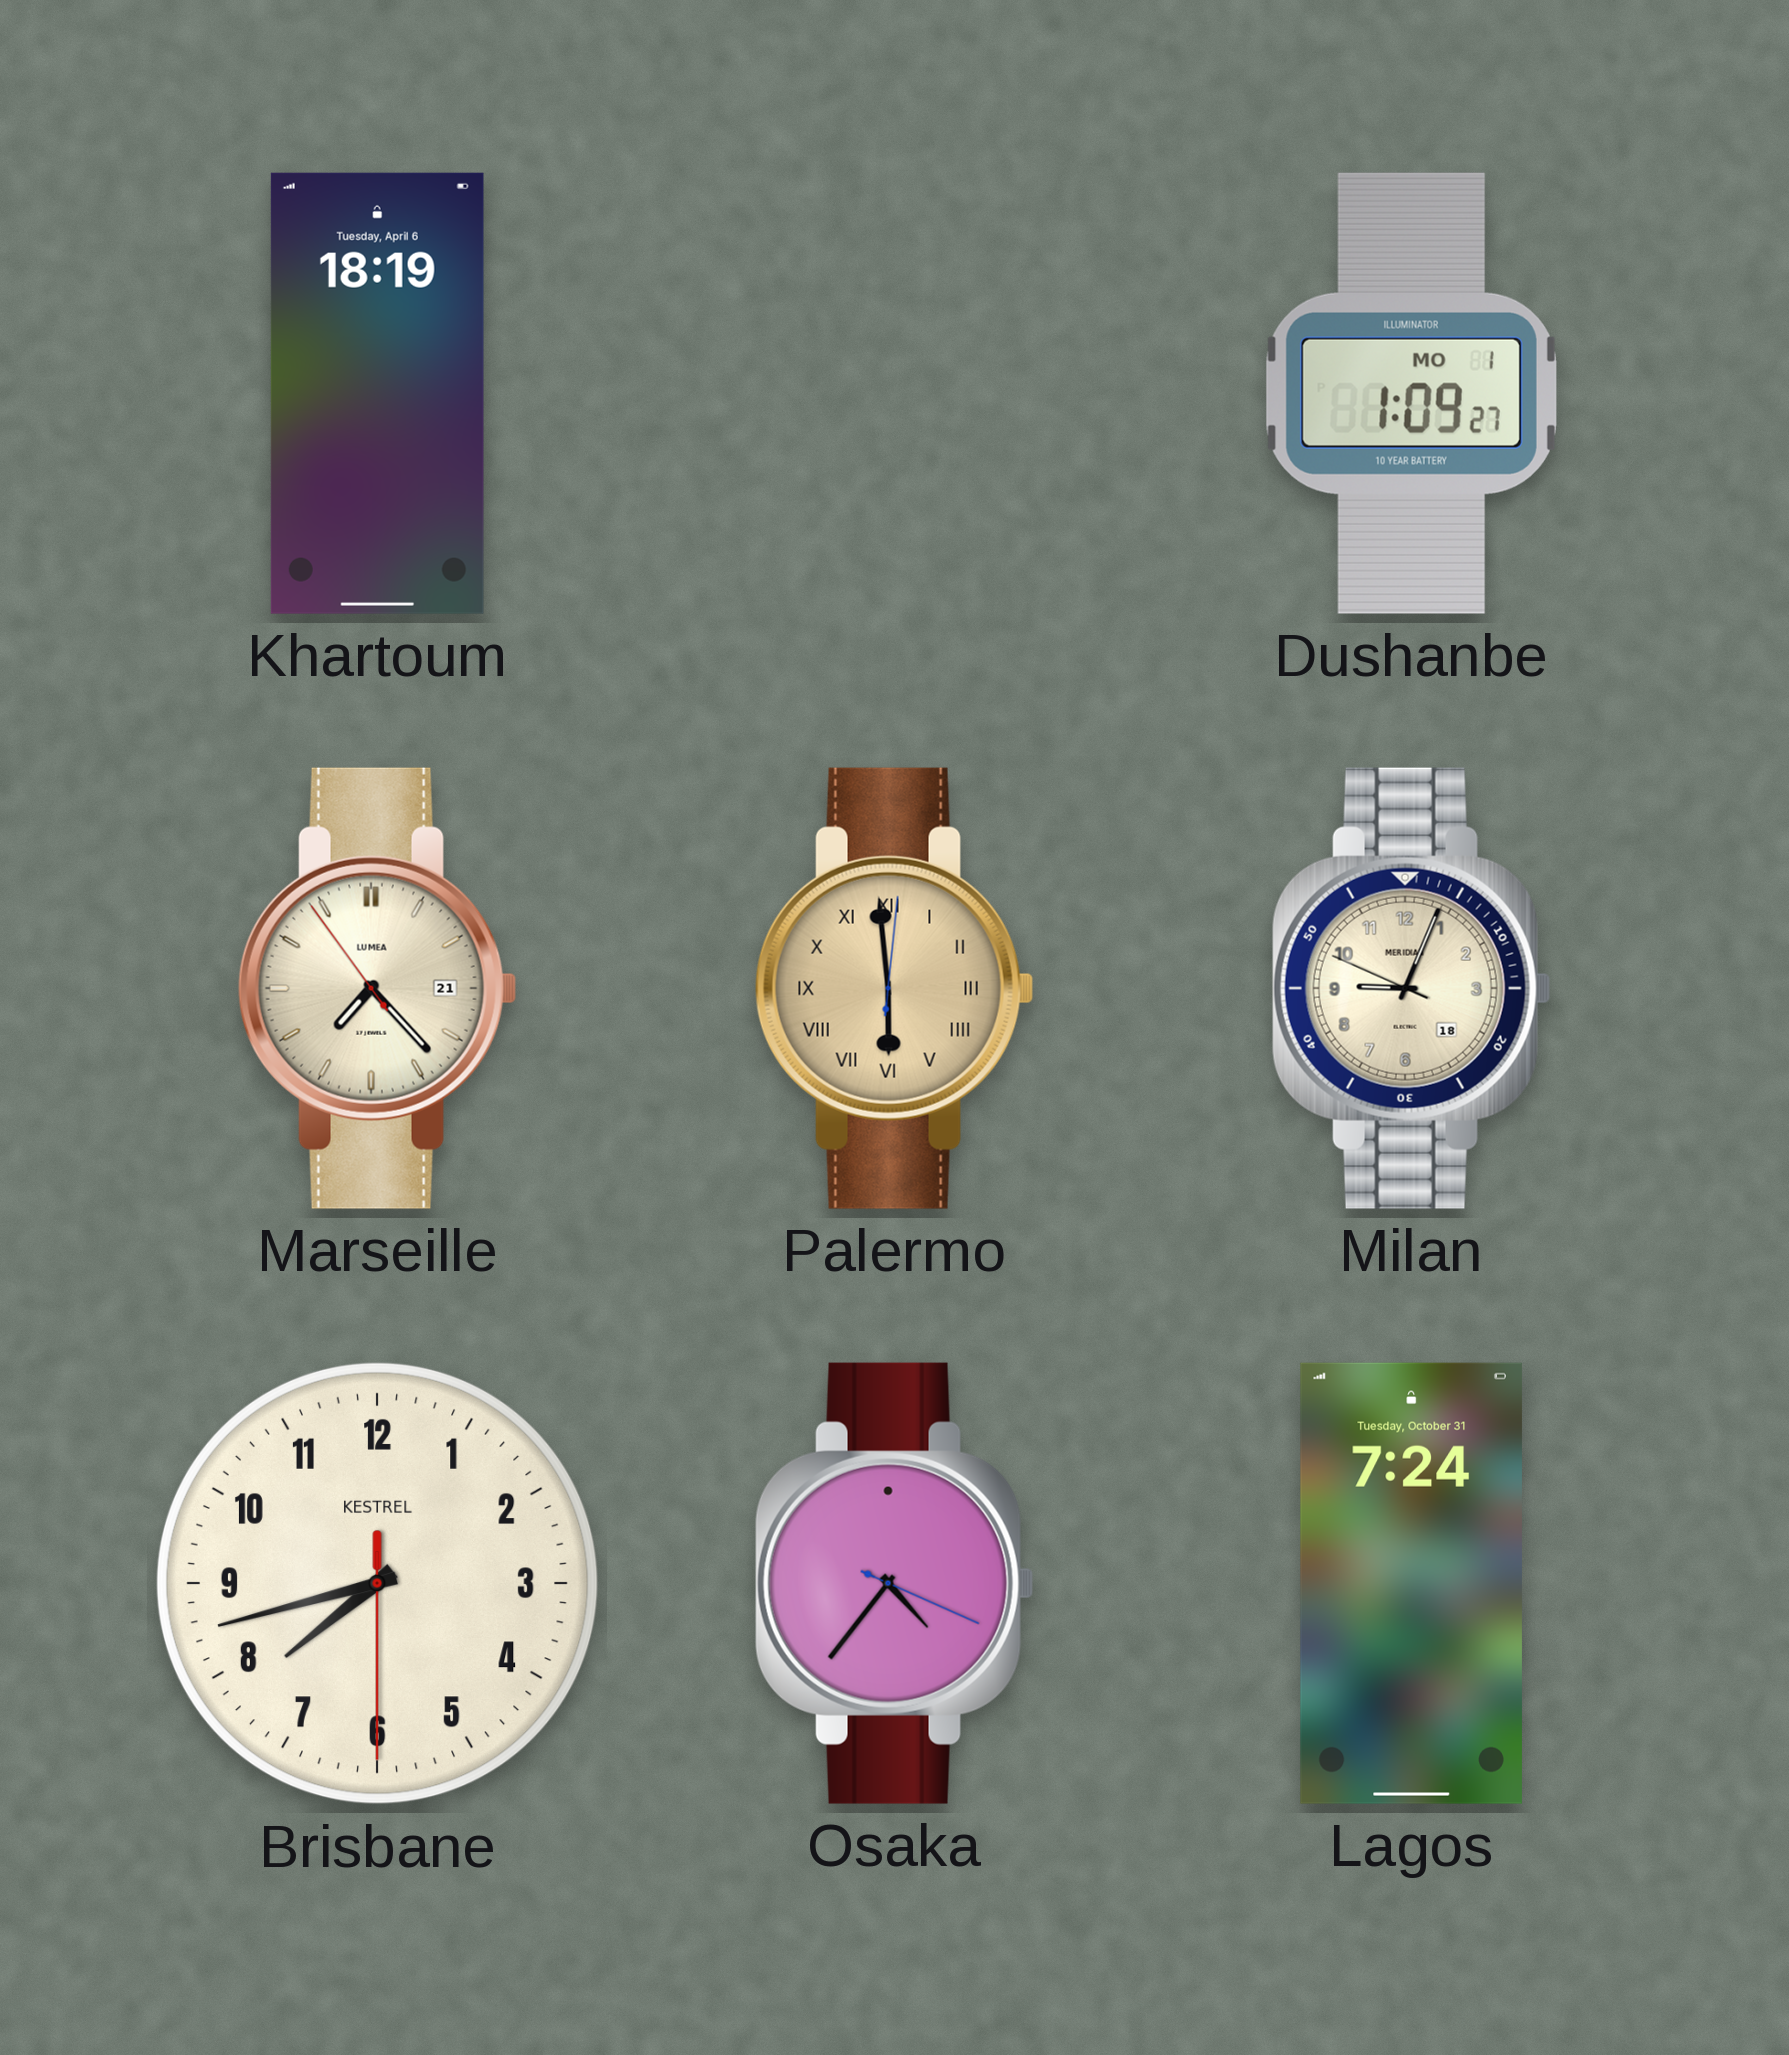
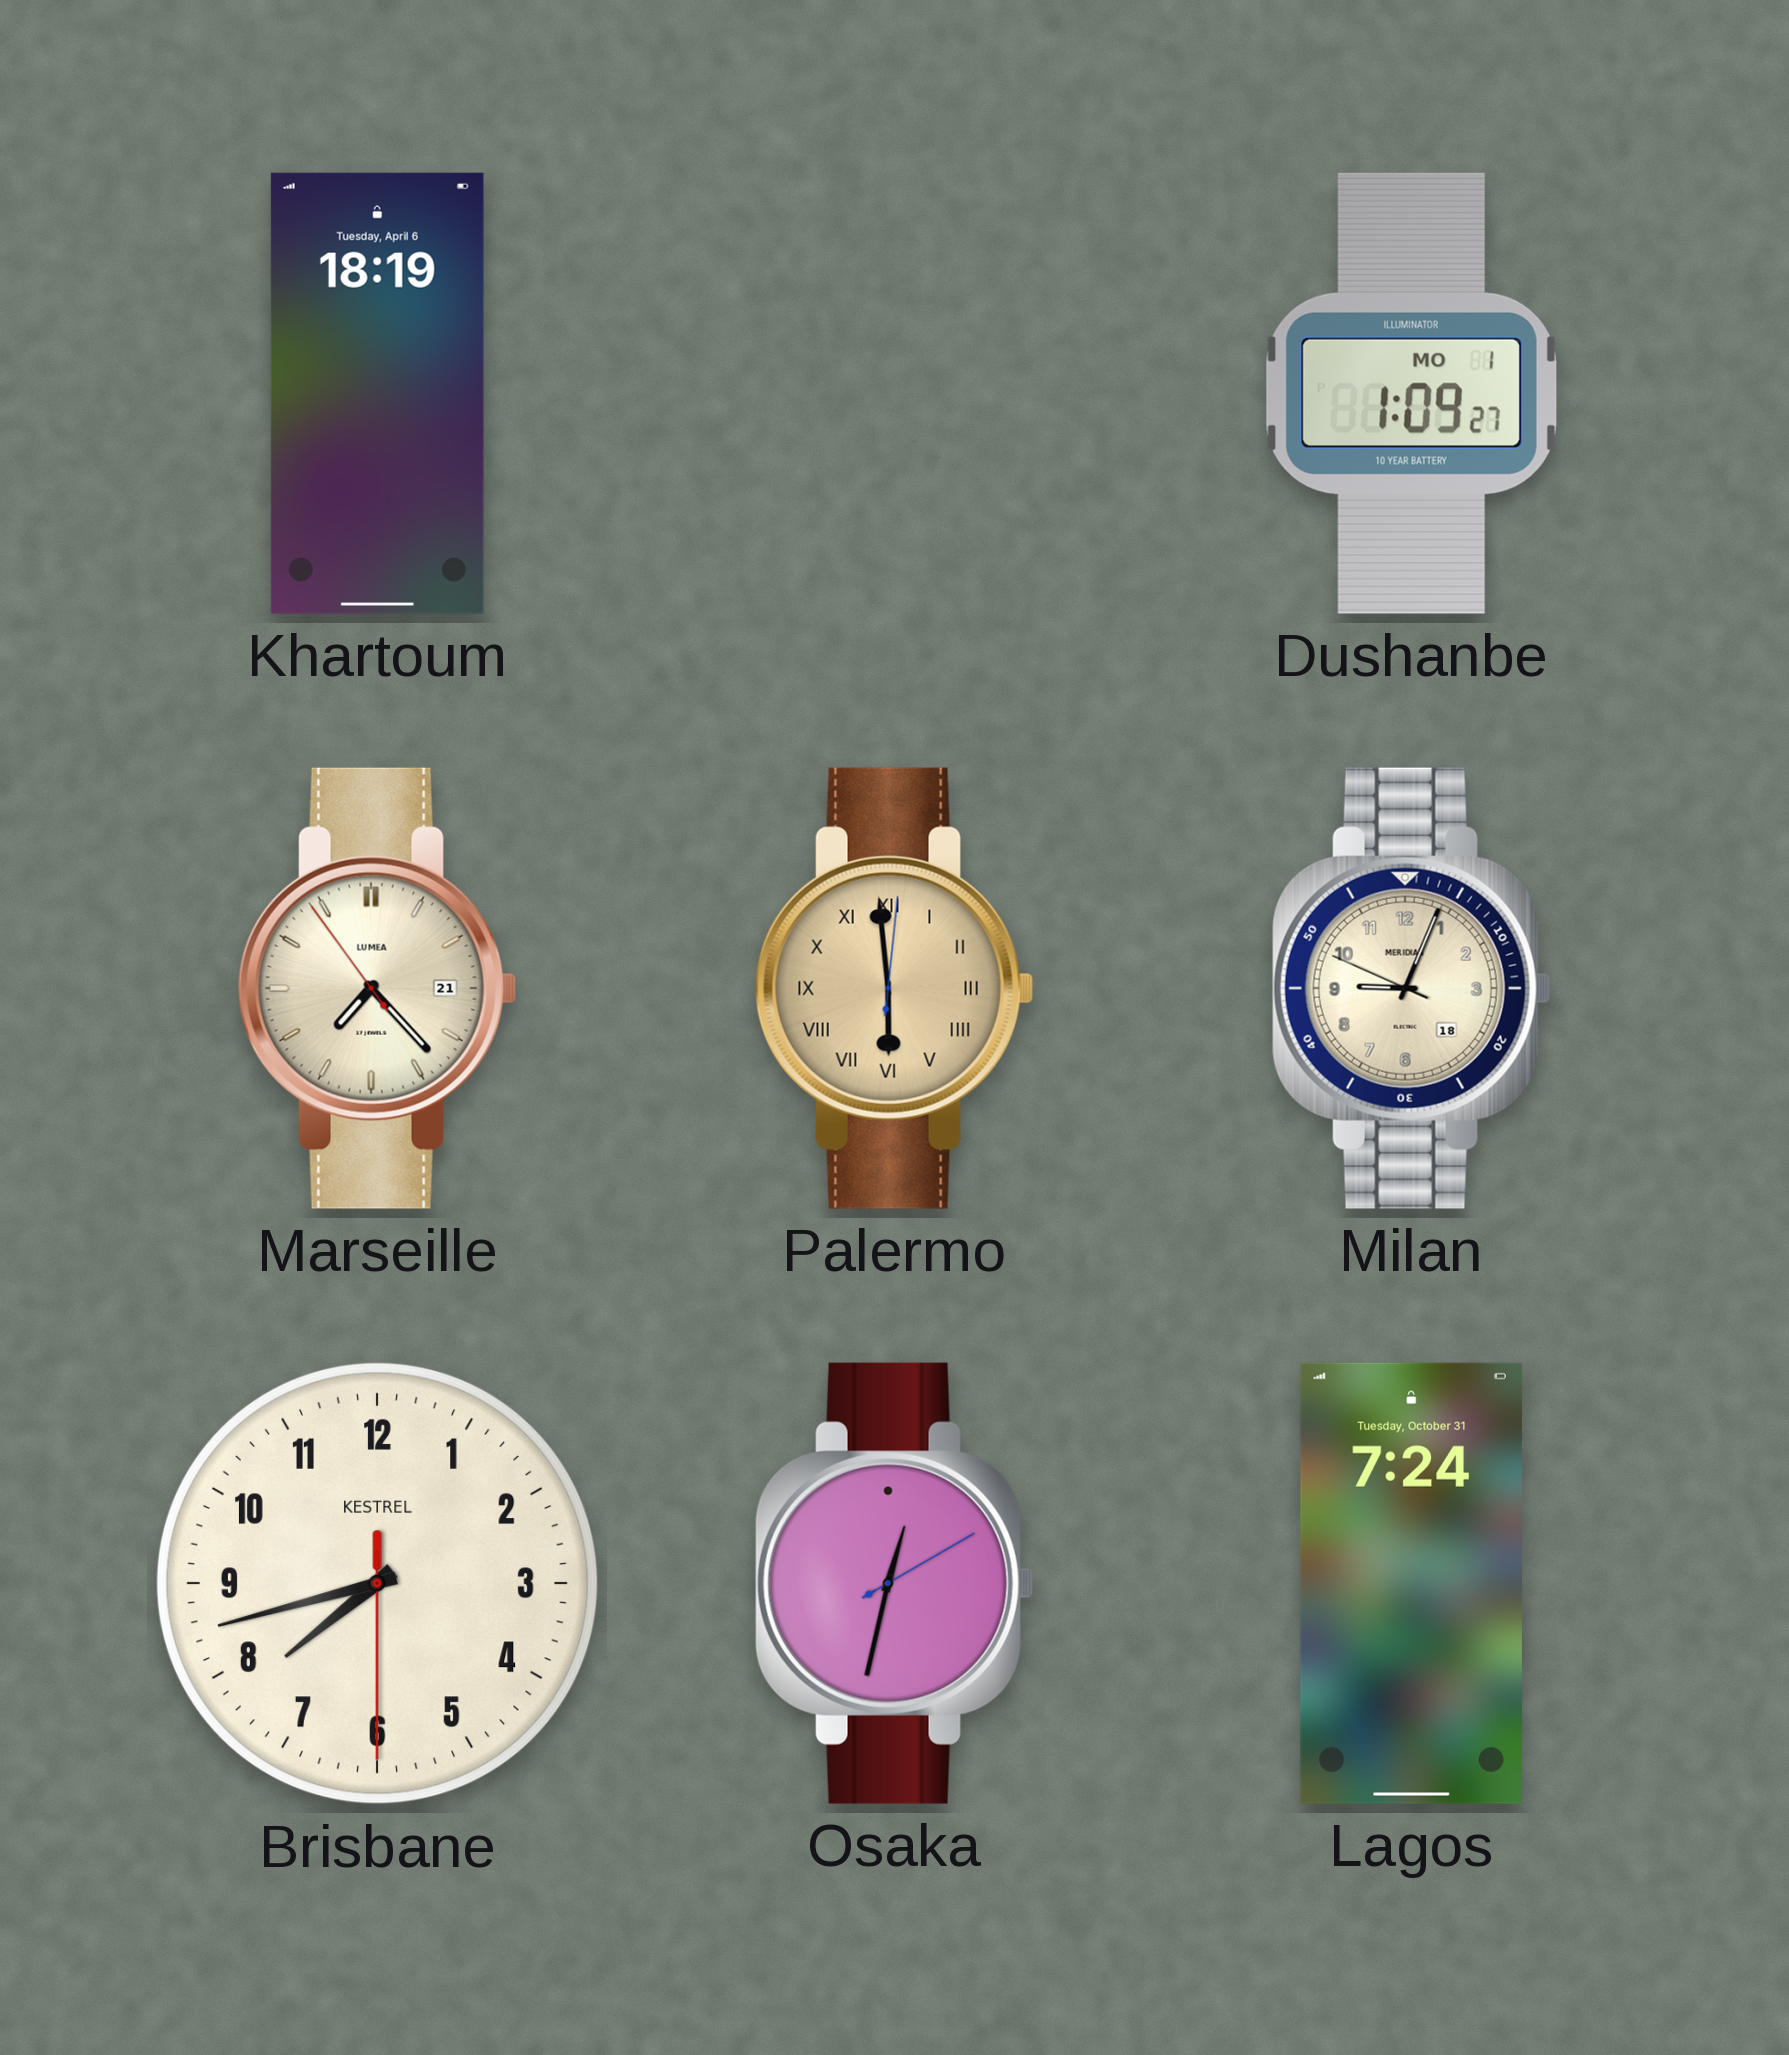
Osaka: 4:36 -> 12:32
